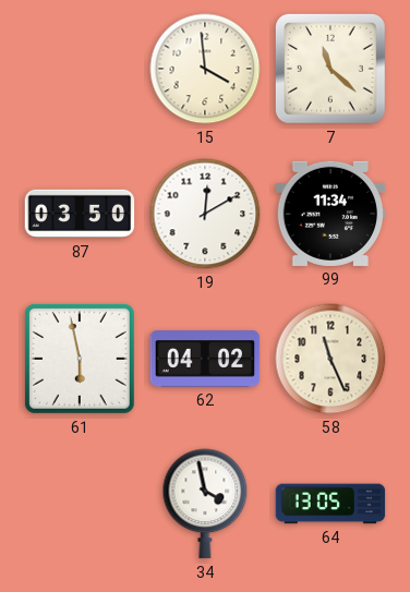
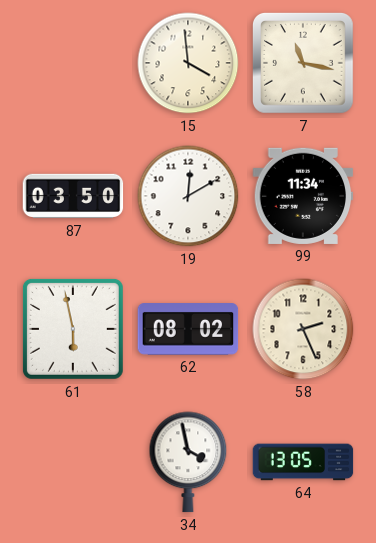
7: 11:22 -> 11:17
62: 04:02 -> 08:02
58: 11:26 -> 2:26
